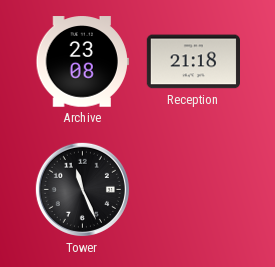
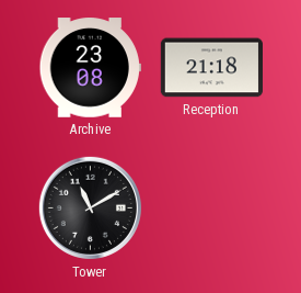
Tower: 11:26 -> 11:10
